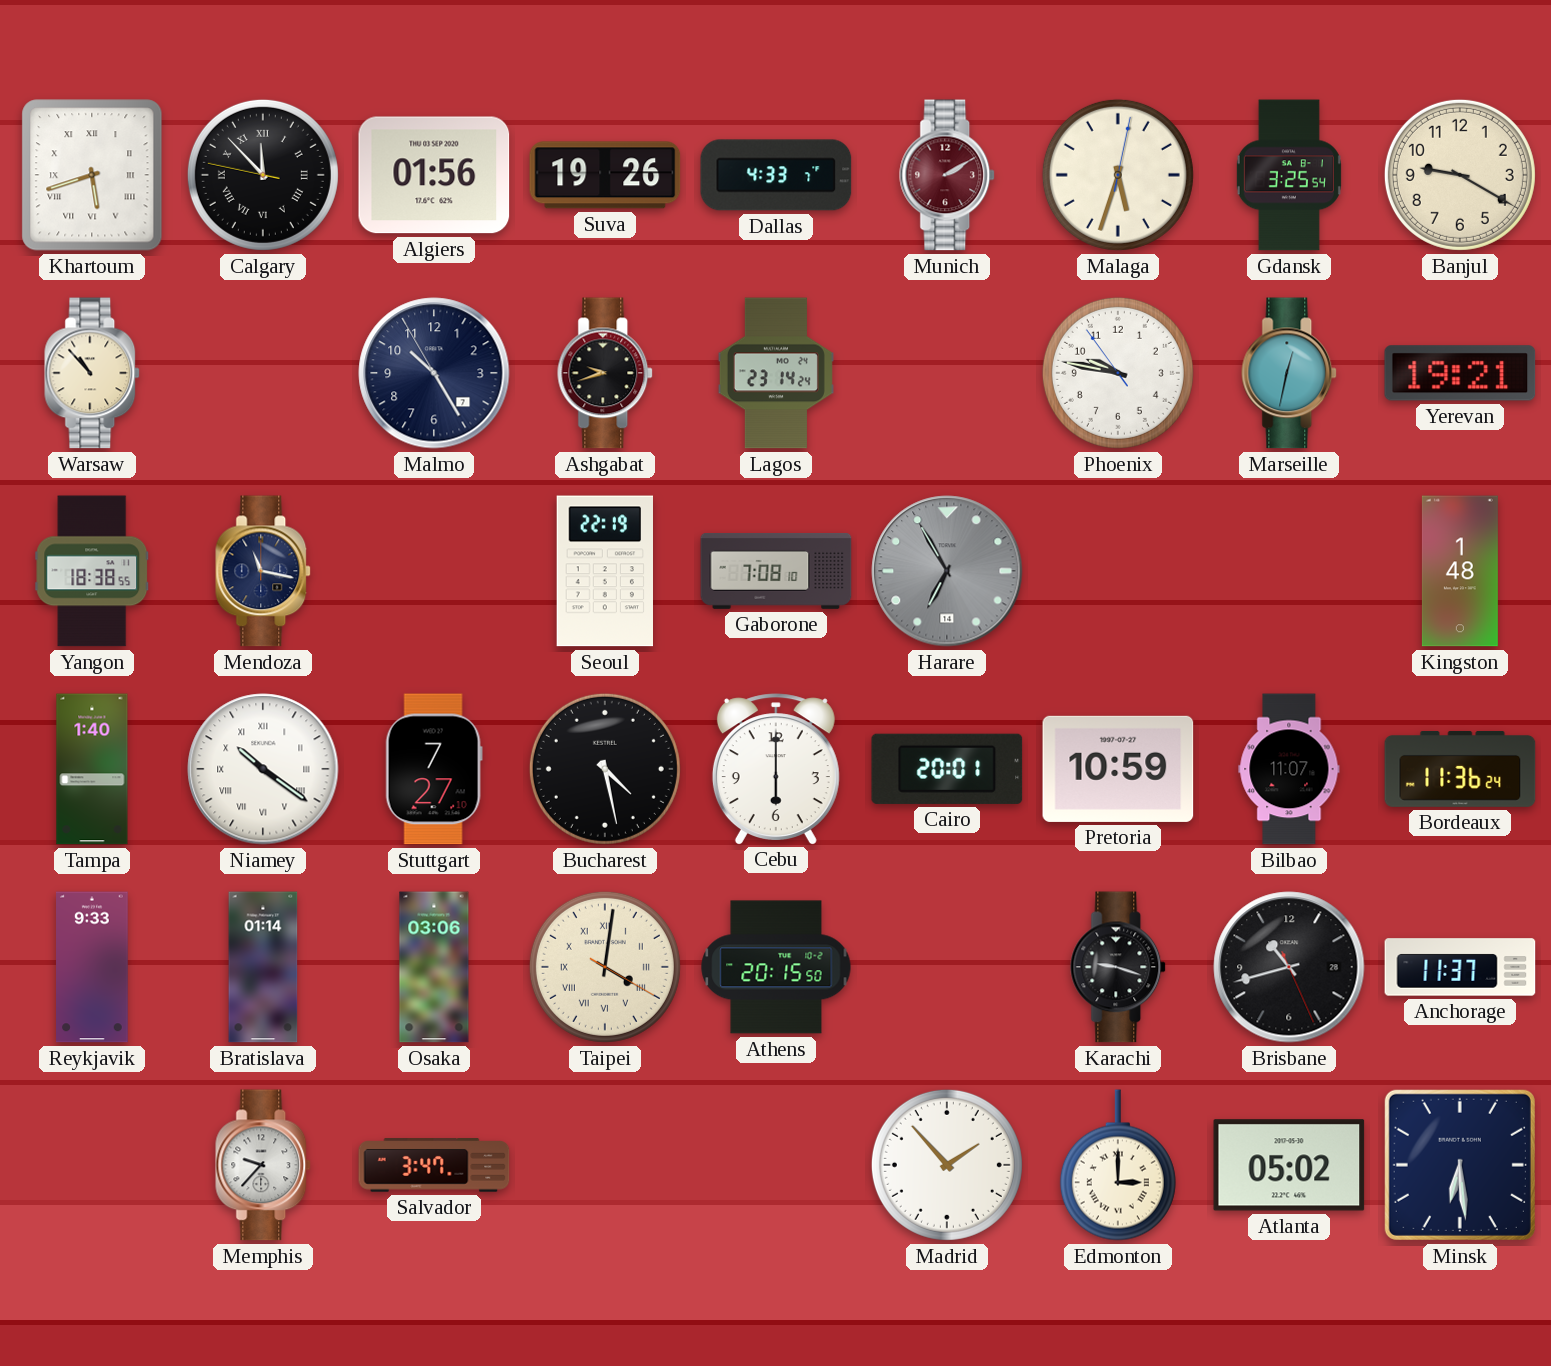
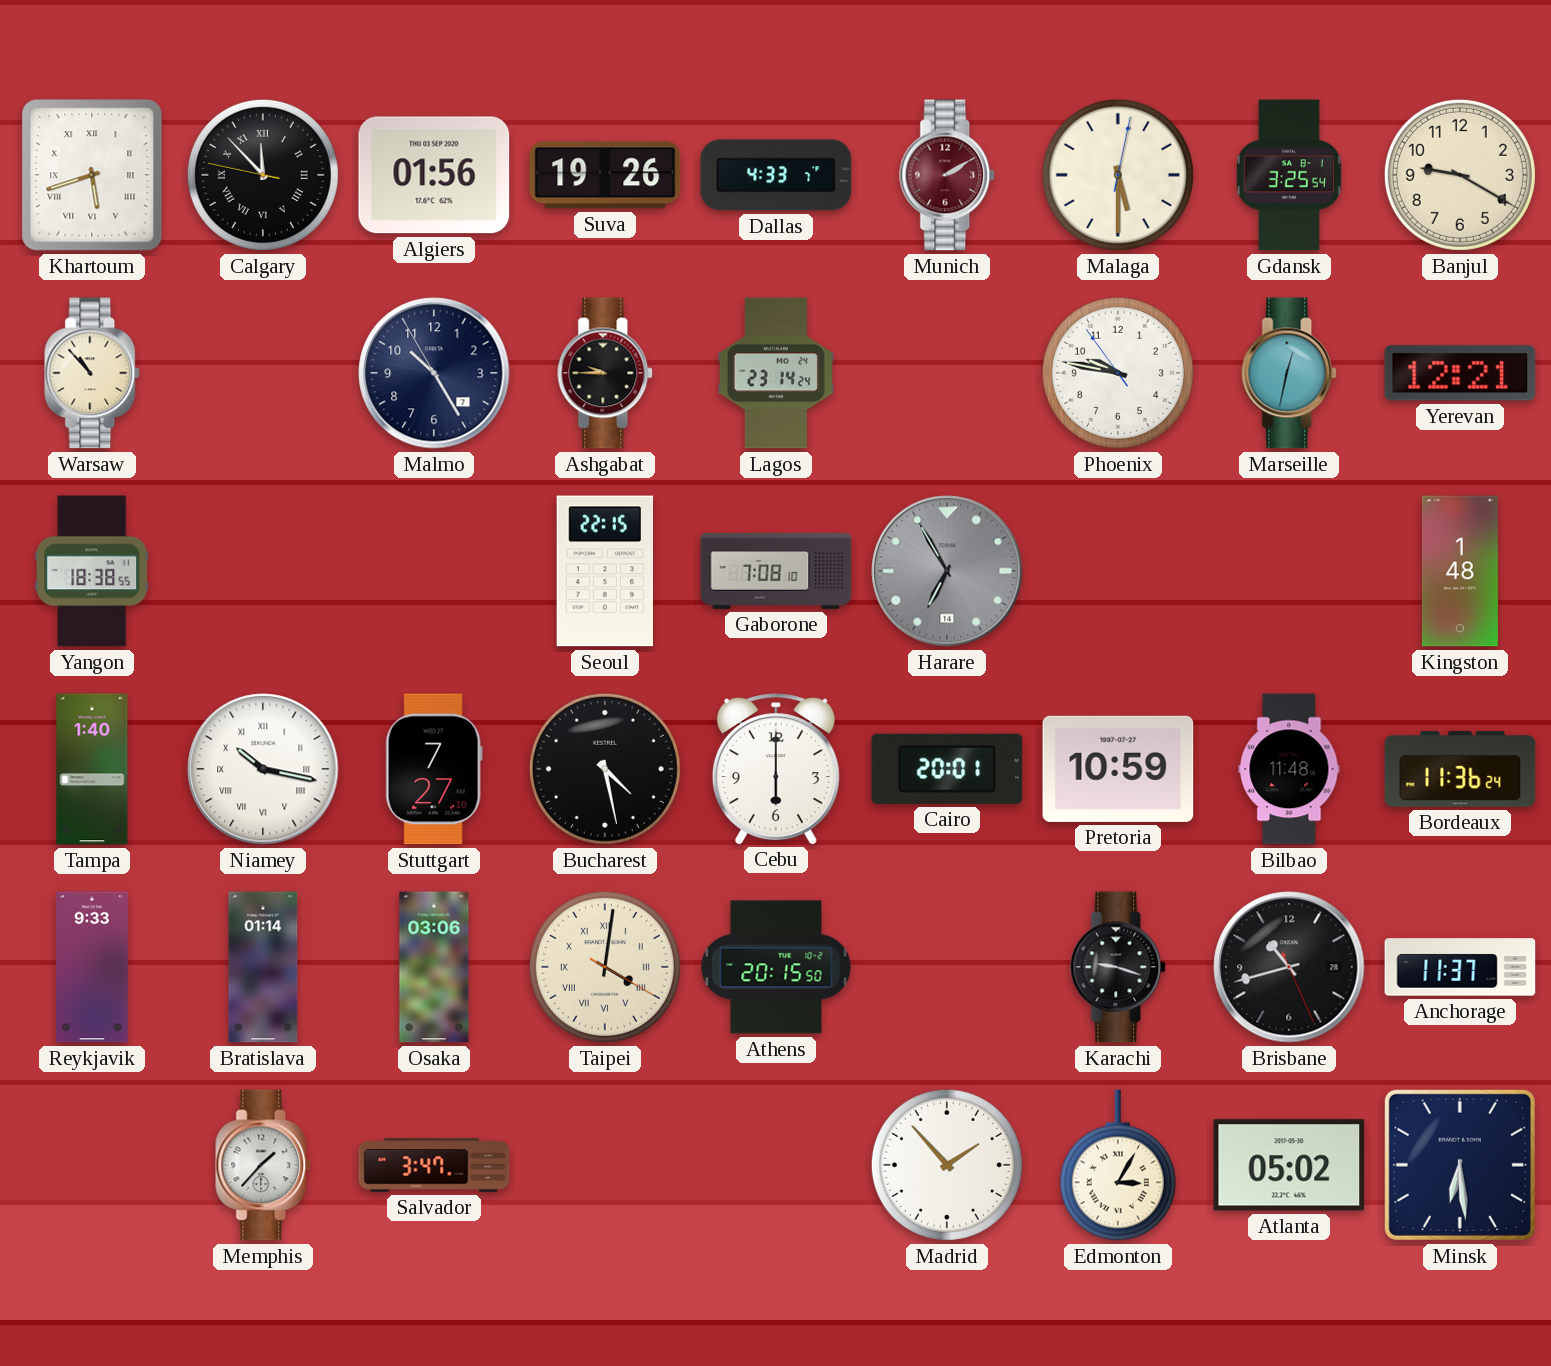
Malaga: 5:33 -> 5:30
Ashgabat: 9:42 -> 9:45
Yerevan: 19:21 -> 12:21
Mendoza: 11:17 -> none
Seoul: 22:19 -> 22:15
Niamey: 10:21 -> 10:17
Bilbao: 11:07 -> 11:48
Memphis: 9:37 -> 1:37
Edmonton: 3:00 -> 3:05
